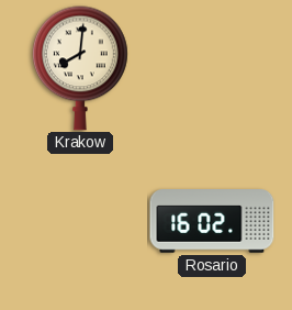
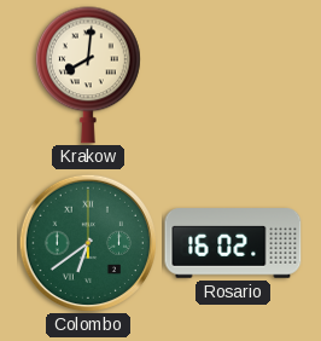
Colombo: none -> 6:39
